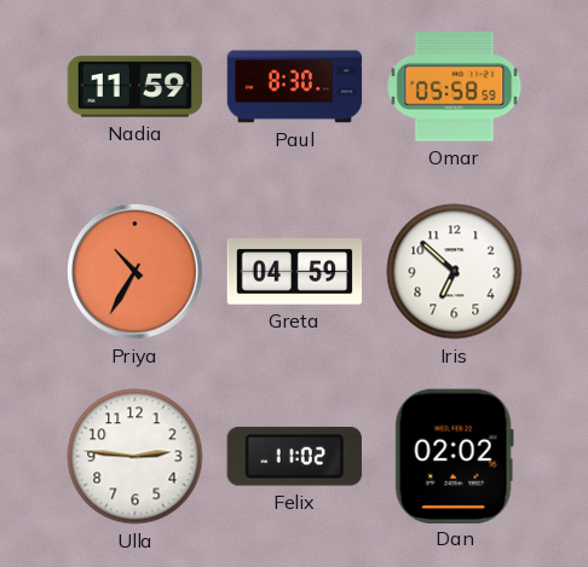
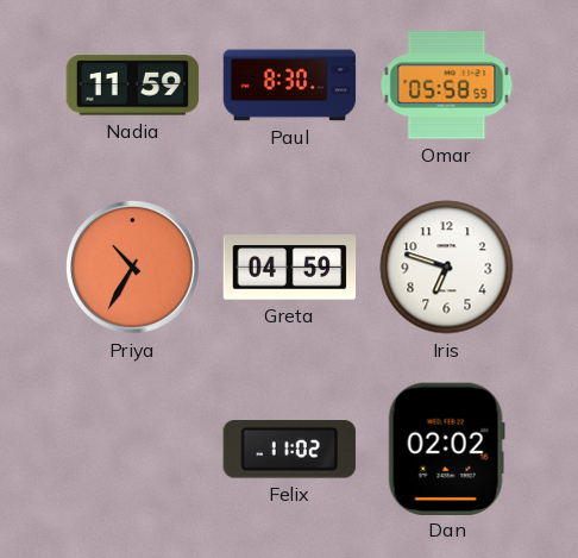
Iris: 6:52 -> 6:48
Ulla: 2:46 -> none
